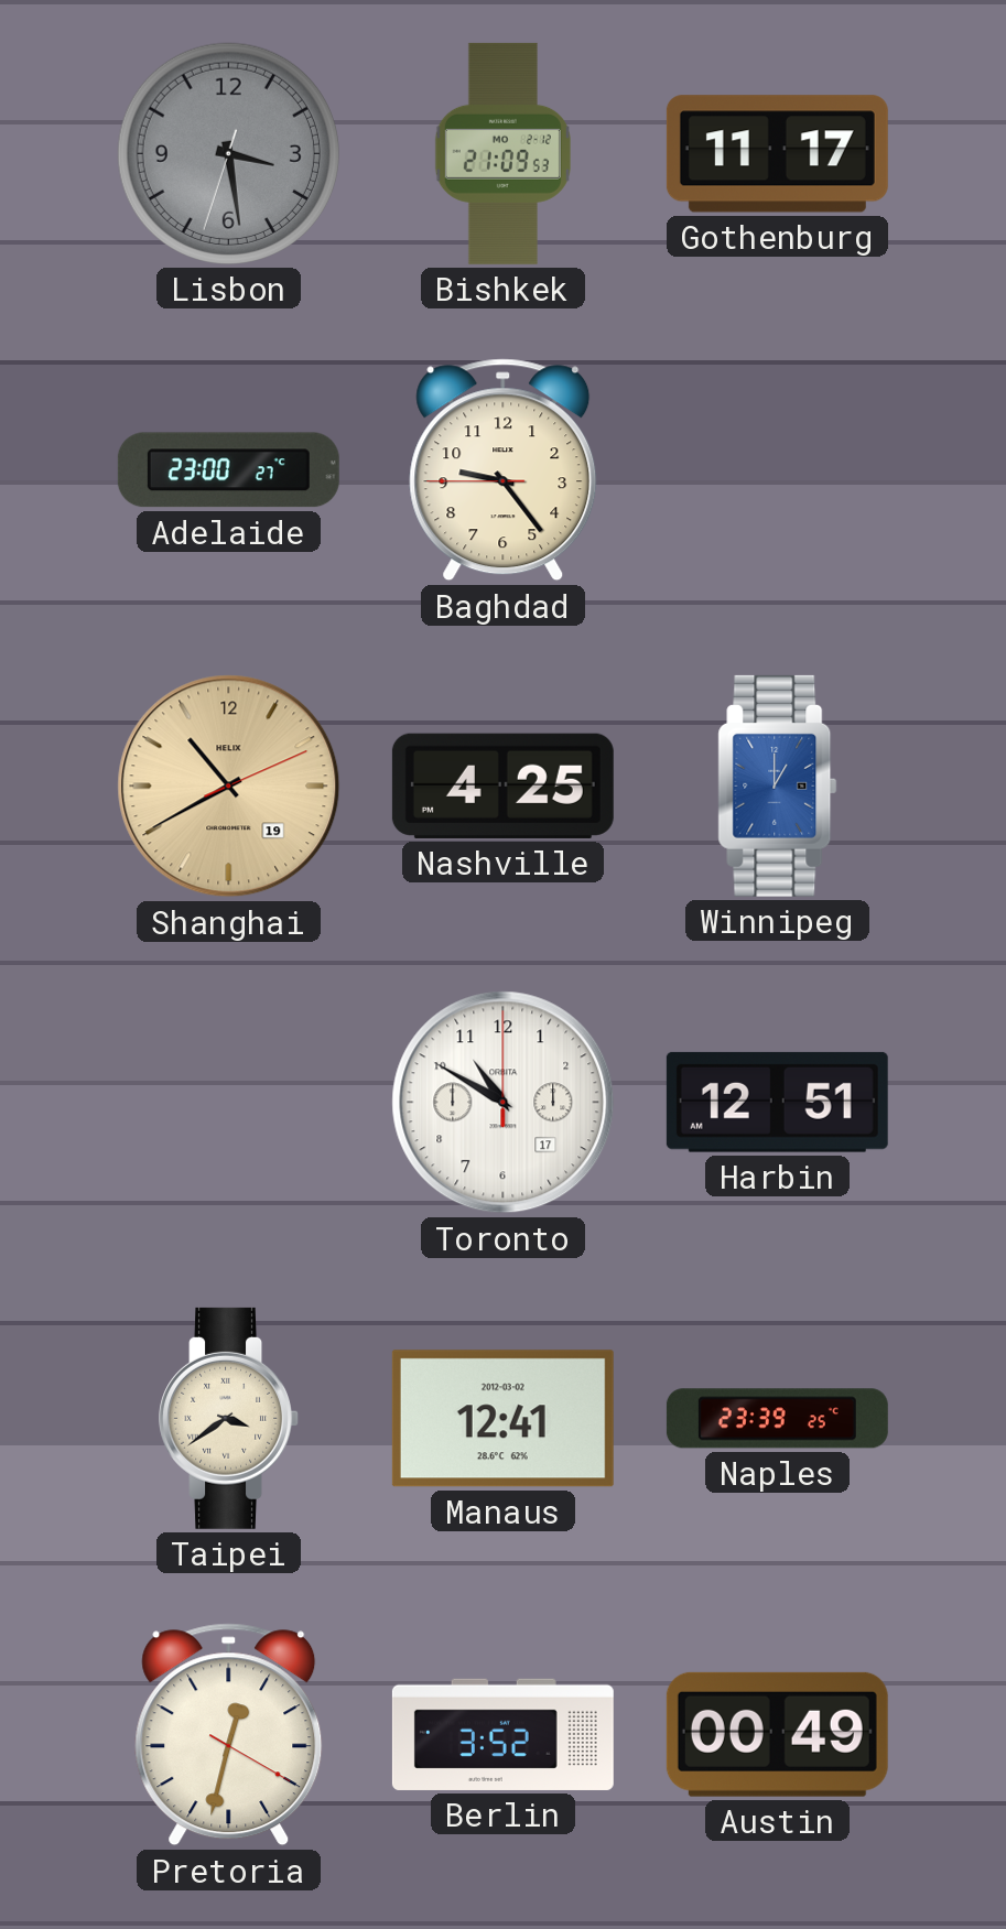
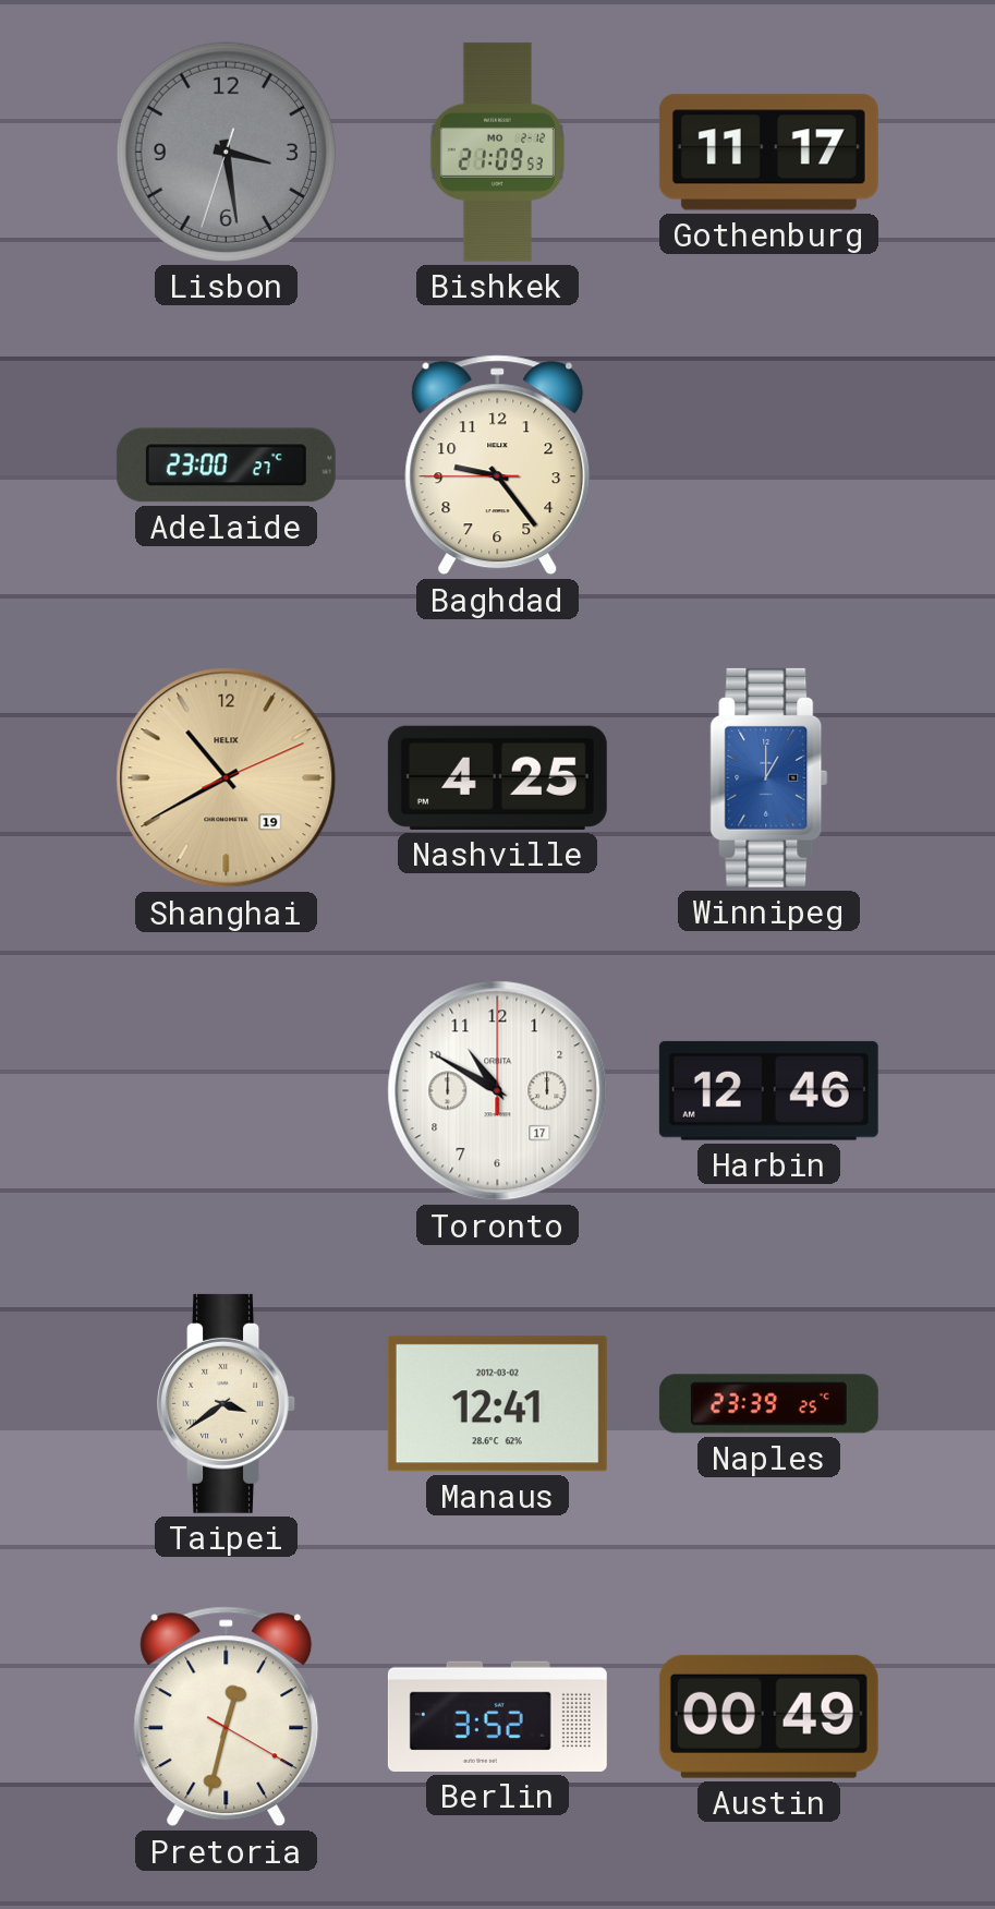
Harbin: 12:51 -> 12:46
